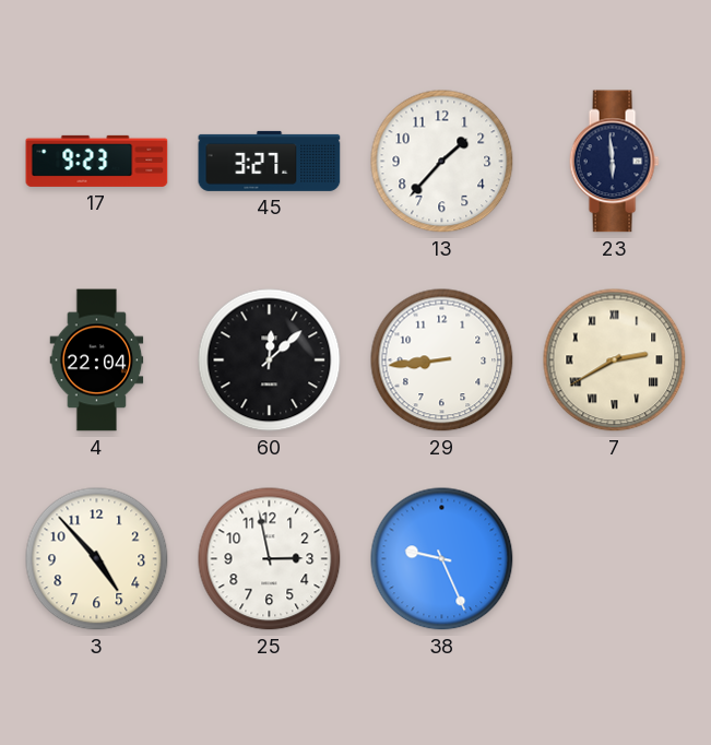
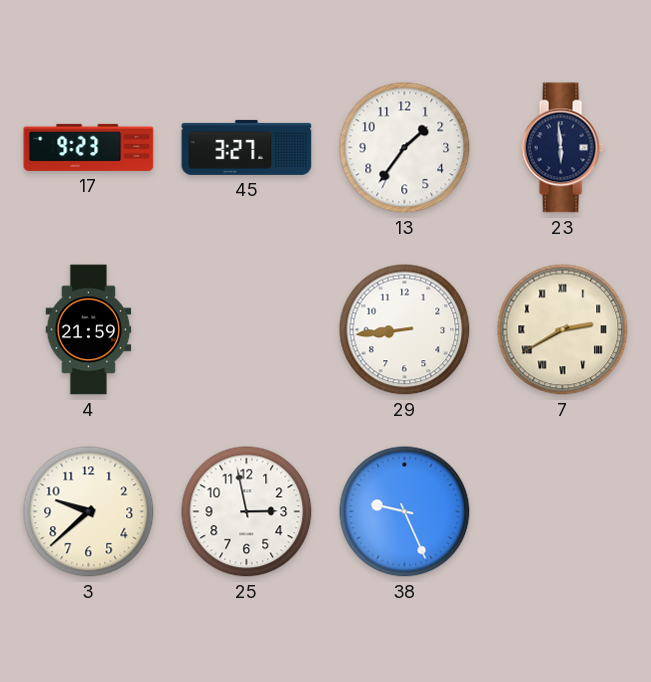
13: 1:37 -> 1:36
4: 22:04 -> 21:59
60: 12:08 -> none
3: 4:53 -> 9:38
